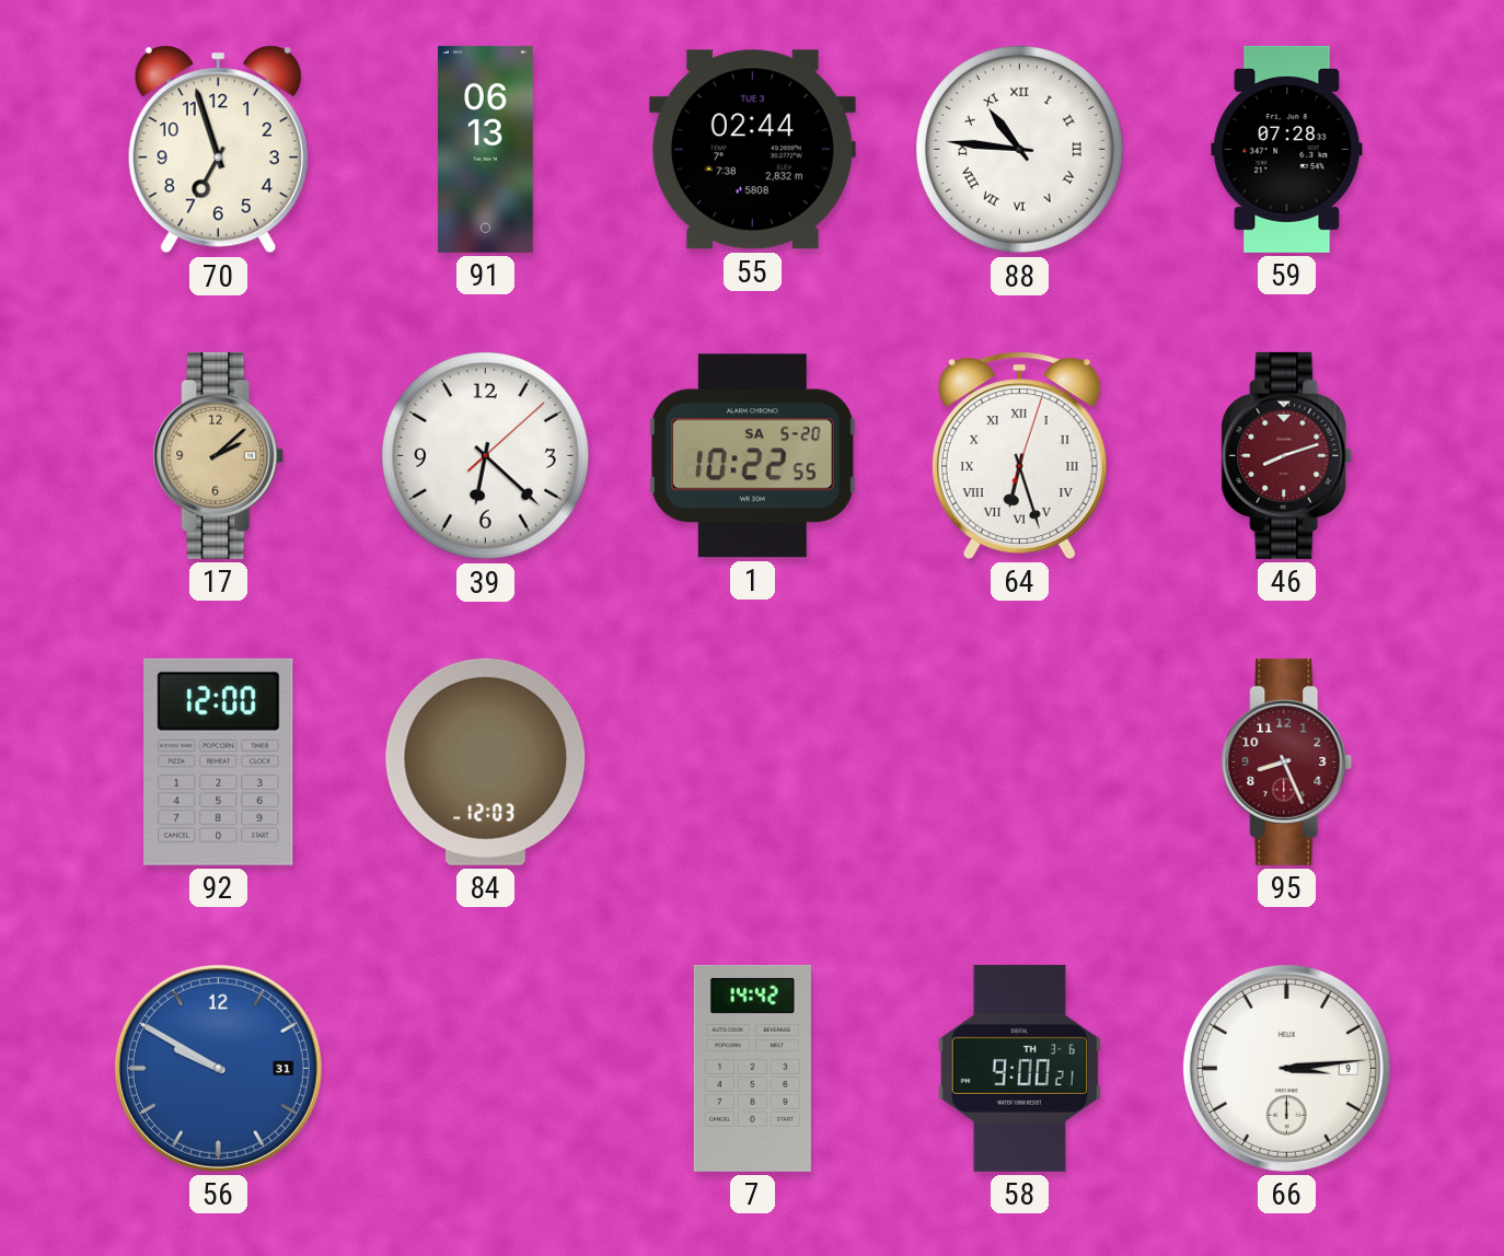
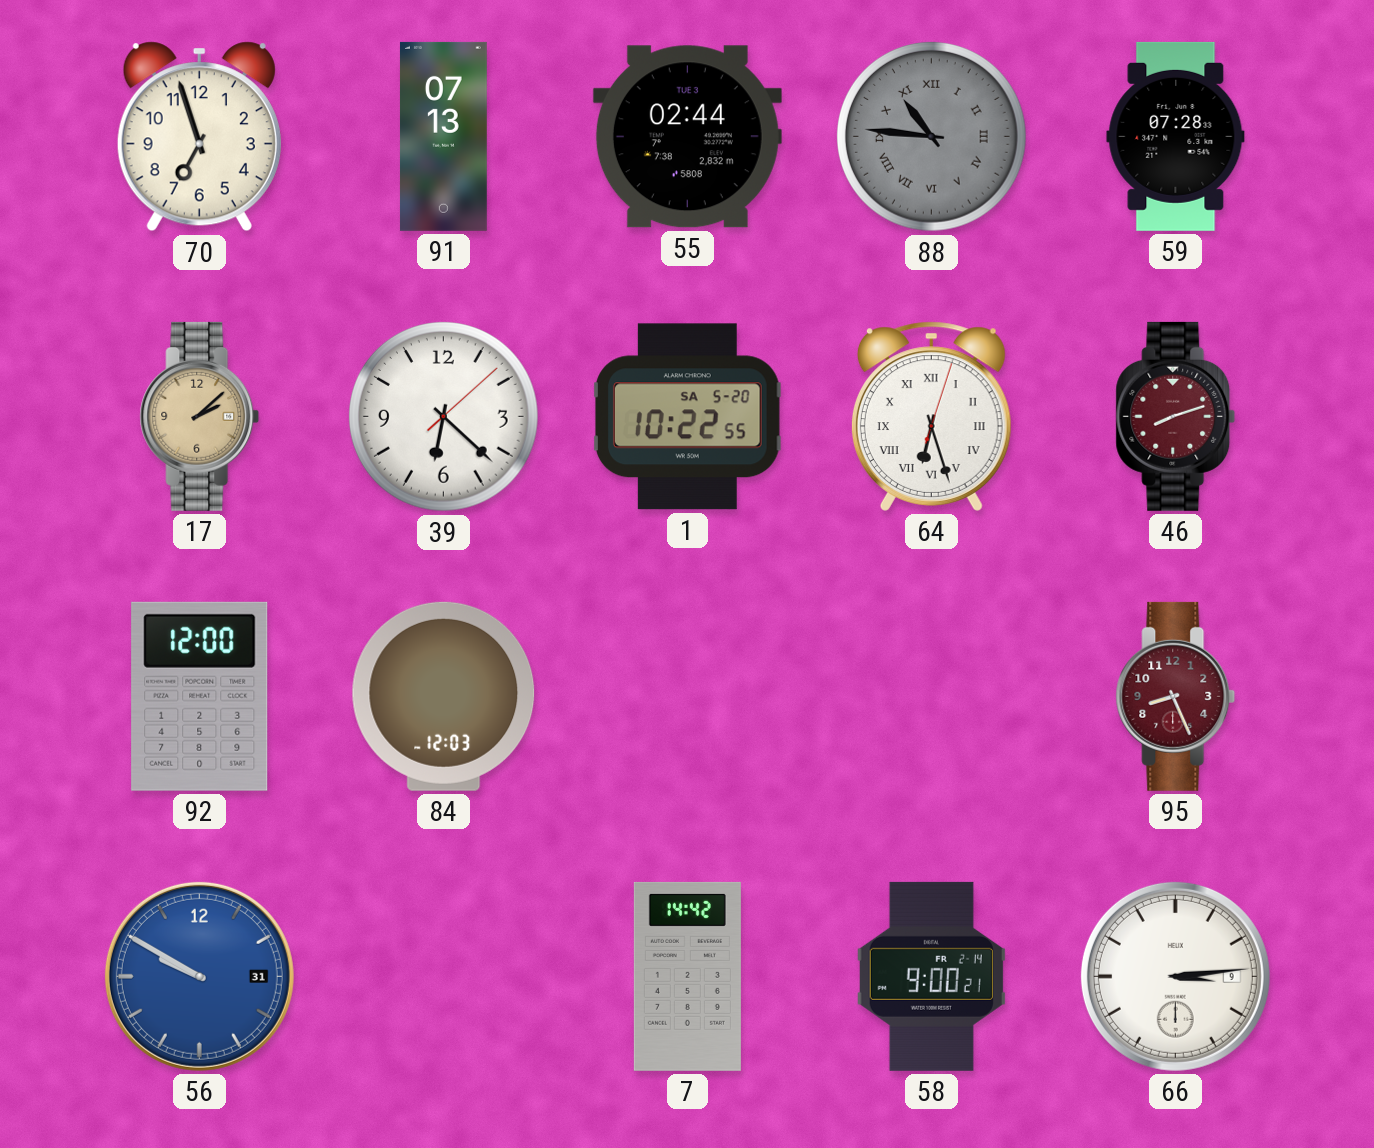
91: 06:13 -> 07:13
88 dial: white -> grey
58 date: TH 3-6 -> FR 2-14
